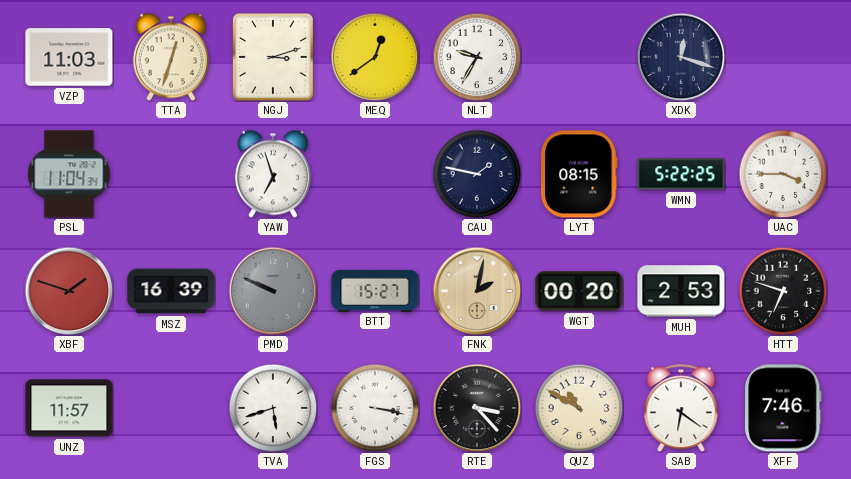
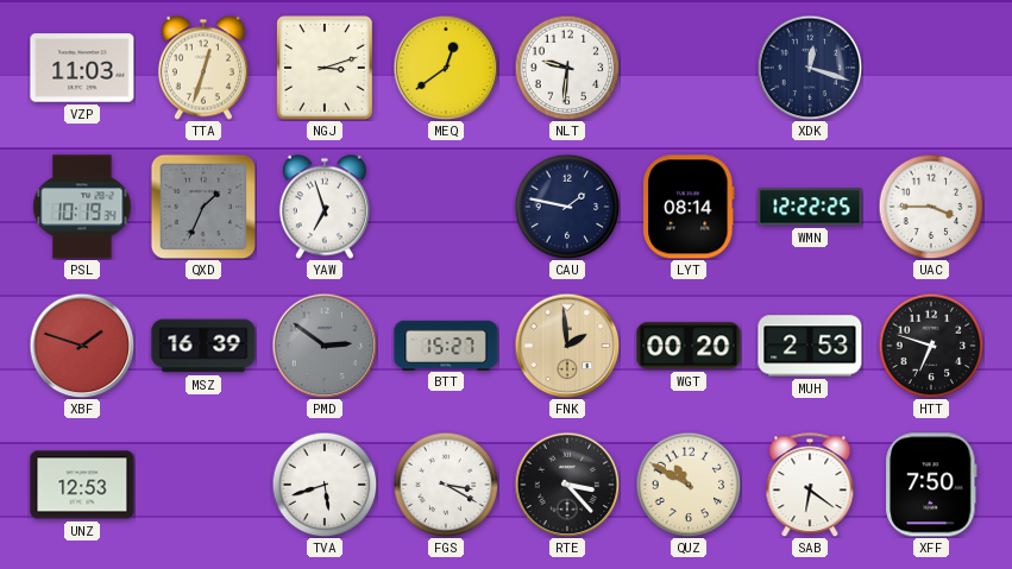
NLT: 9:35 -> 9:31
PSL: 11:04 -> 10:19
QXD: none -> 1:34
LYT: 08:15 -> 08:14
WMN: 5:22 -> 12:22
PMD: 9:49 -> 2:51
FNK: 2:02 -> 1:59
UNZ: 11:57 -> 12:53
FGS: 3:17 -> 3:20
XFF: 7:46 -> 7:50
